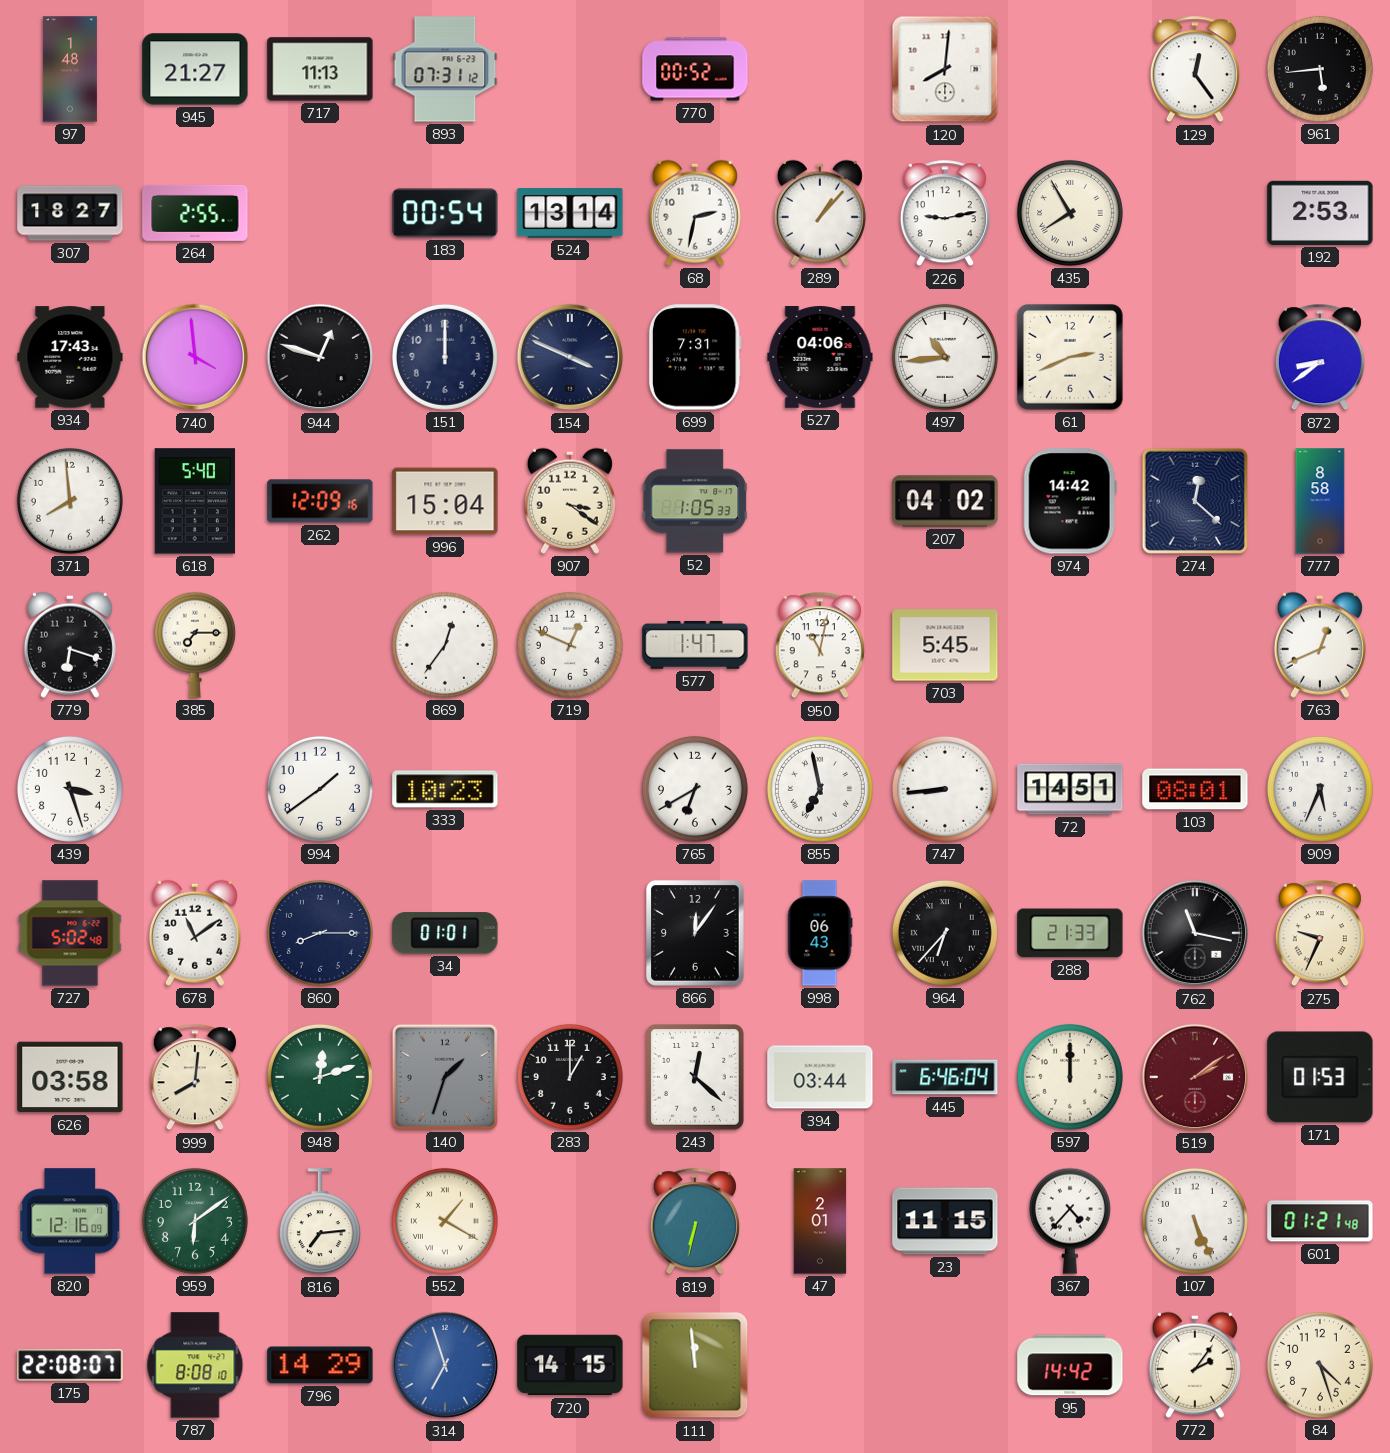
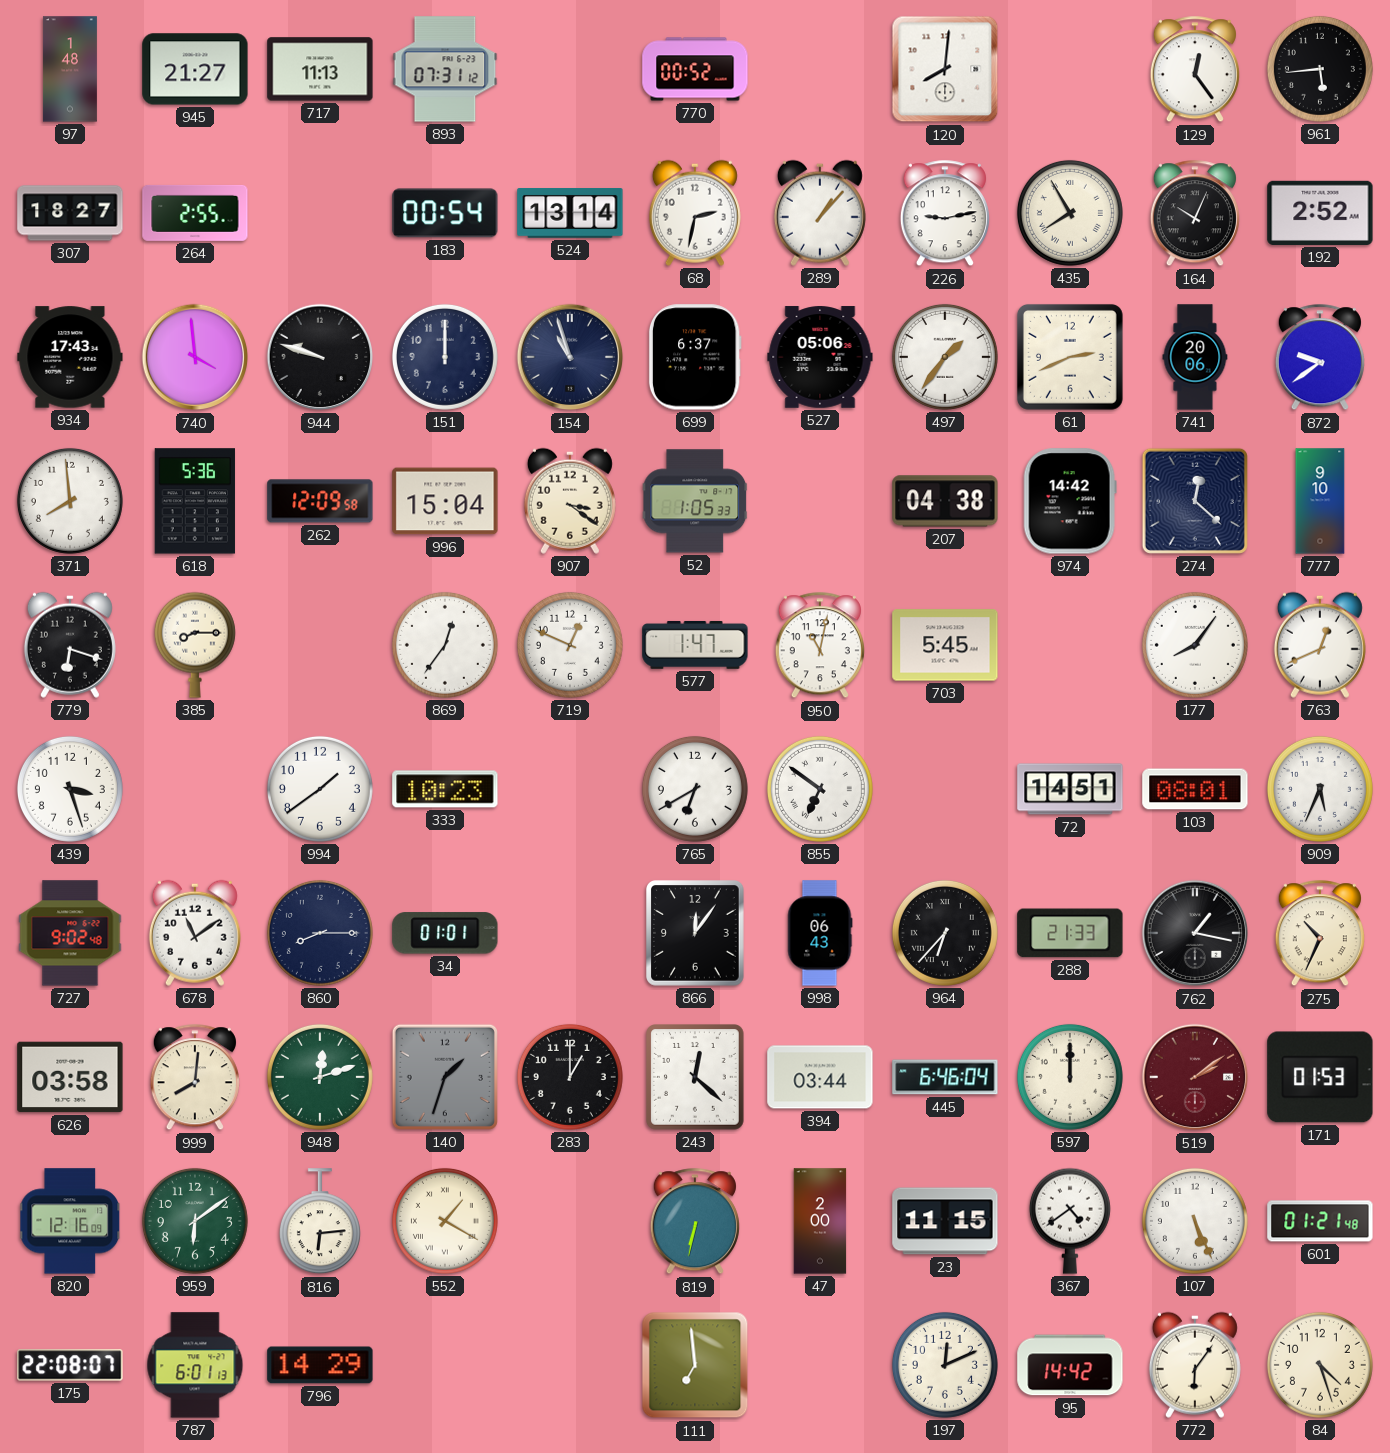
164: none -> 10:04
192: 2:53 -> 2:52
944: 12:48 -> 9:48
154: 3:49 -> 10:57
699: 7:31 -> 6:37
527: 04:06 -> 05:06
497: 10:44 -> 1:36
741: none -> 20:06
872: 8:39 -> 9:39
618: 5:40 -> 5:36
262: 12:09:16 -> 12:09:58
207: 04:02 -> 04:38
777: 8:58 -> 9:10
385: 7:15 -> 8:15
177: none -> 8:06
855: 6:58 -> 6:51
747: 8:44 -> none
727: 5:02 -> 9:02
762: 11:17 -> 1:17
275: 9:34 -> 10:34
816: 7:14 -> 6:14
47: 2:01 -> 2:00
367: 4:37 -> 4:39
787: 8:08 -> 6:01
314: 6:57 -> none
720: 14:15 -> none
111: 11:59 -> 6:59
197: none -> 12:11
772: 2:06 -> 6:06
